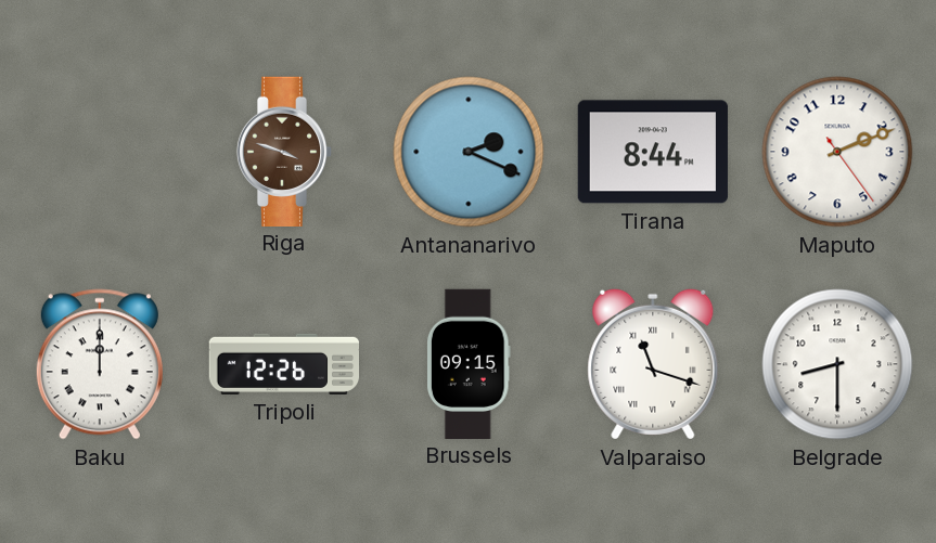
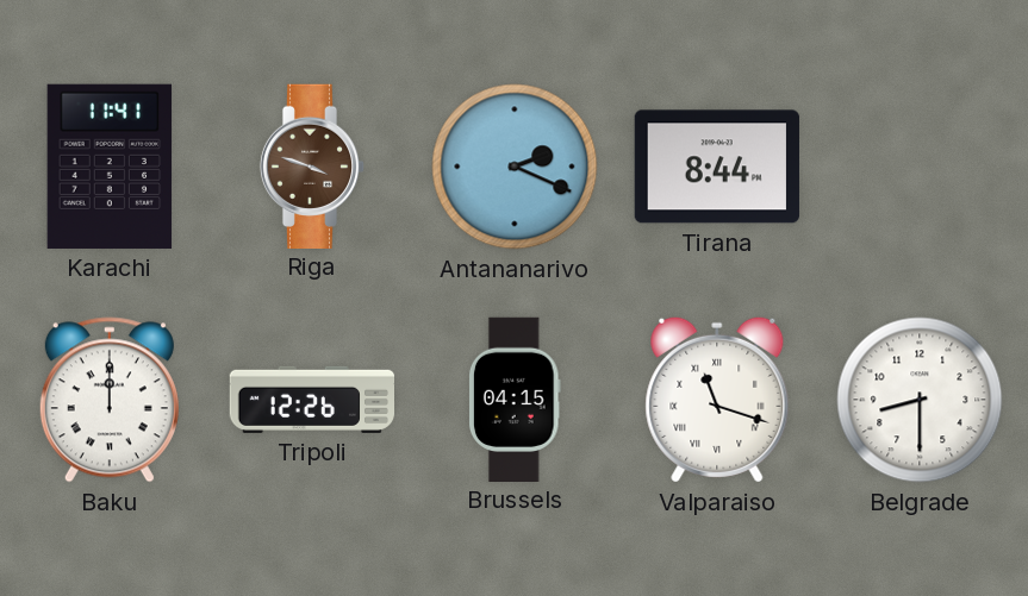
Karachi: none -> 11:41
Maputo: 2:11 -> none
Brussels: 09:15 -> 04:15
